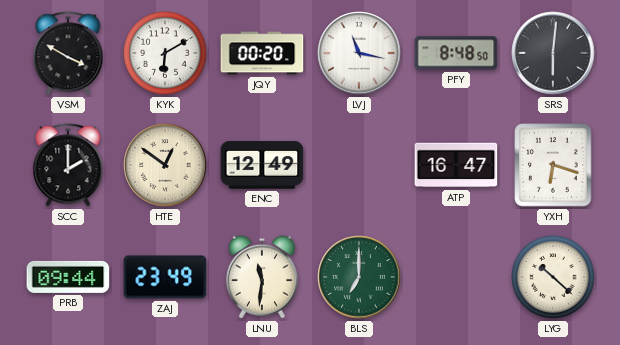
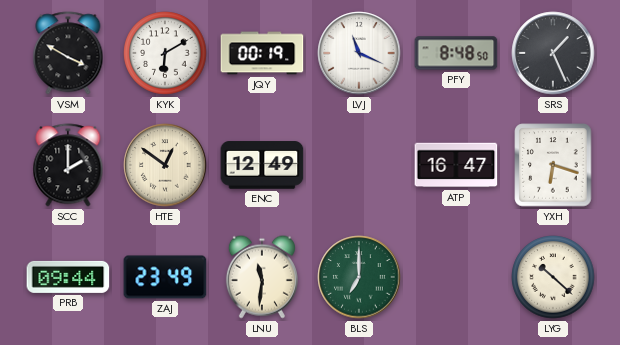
JQY: 00:20 -> 00:19
LVJ: 11:17 -> 11:19
SRS: 6:01 -> 1:26
